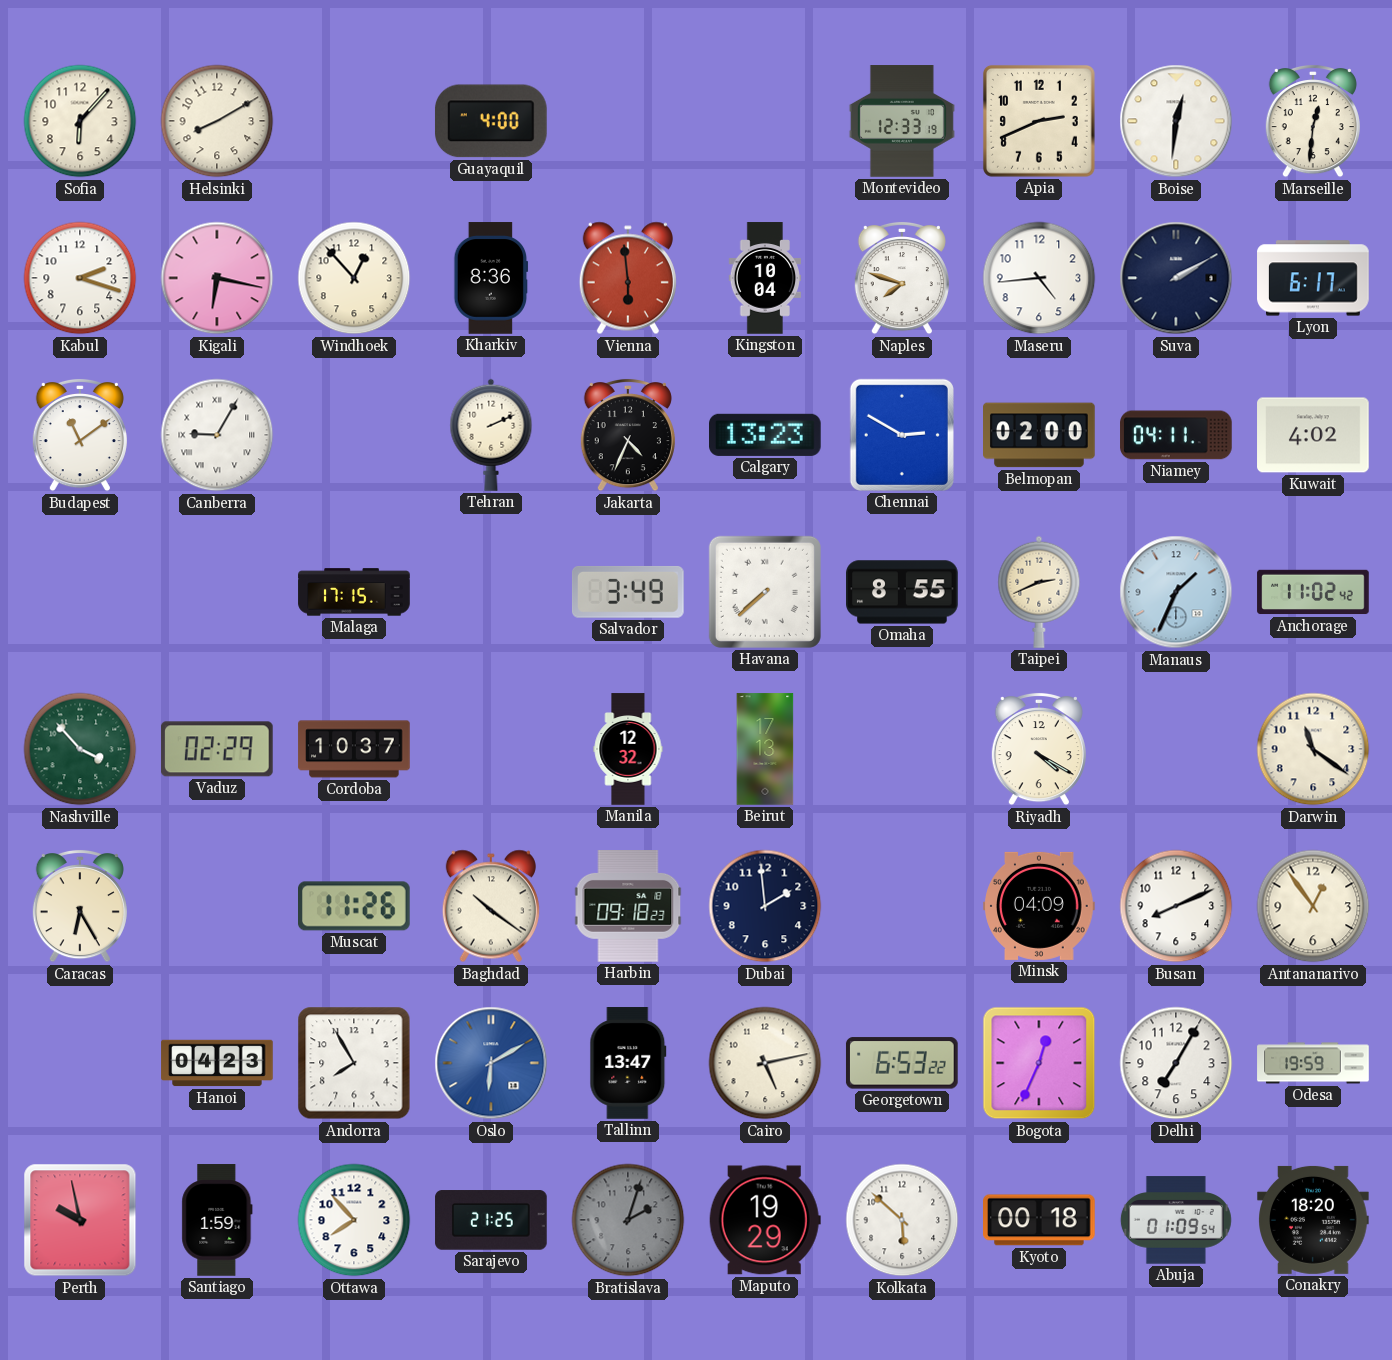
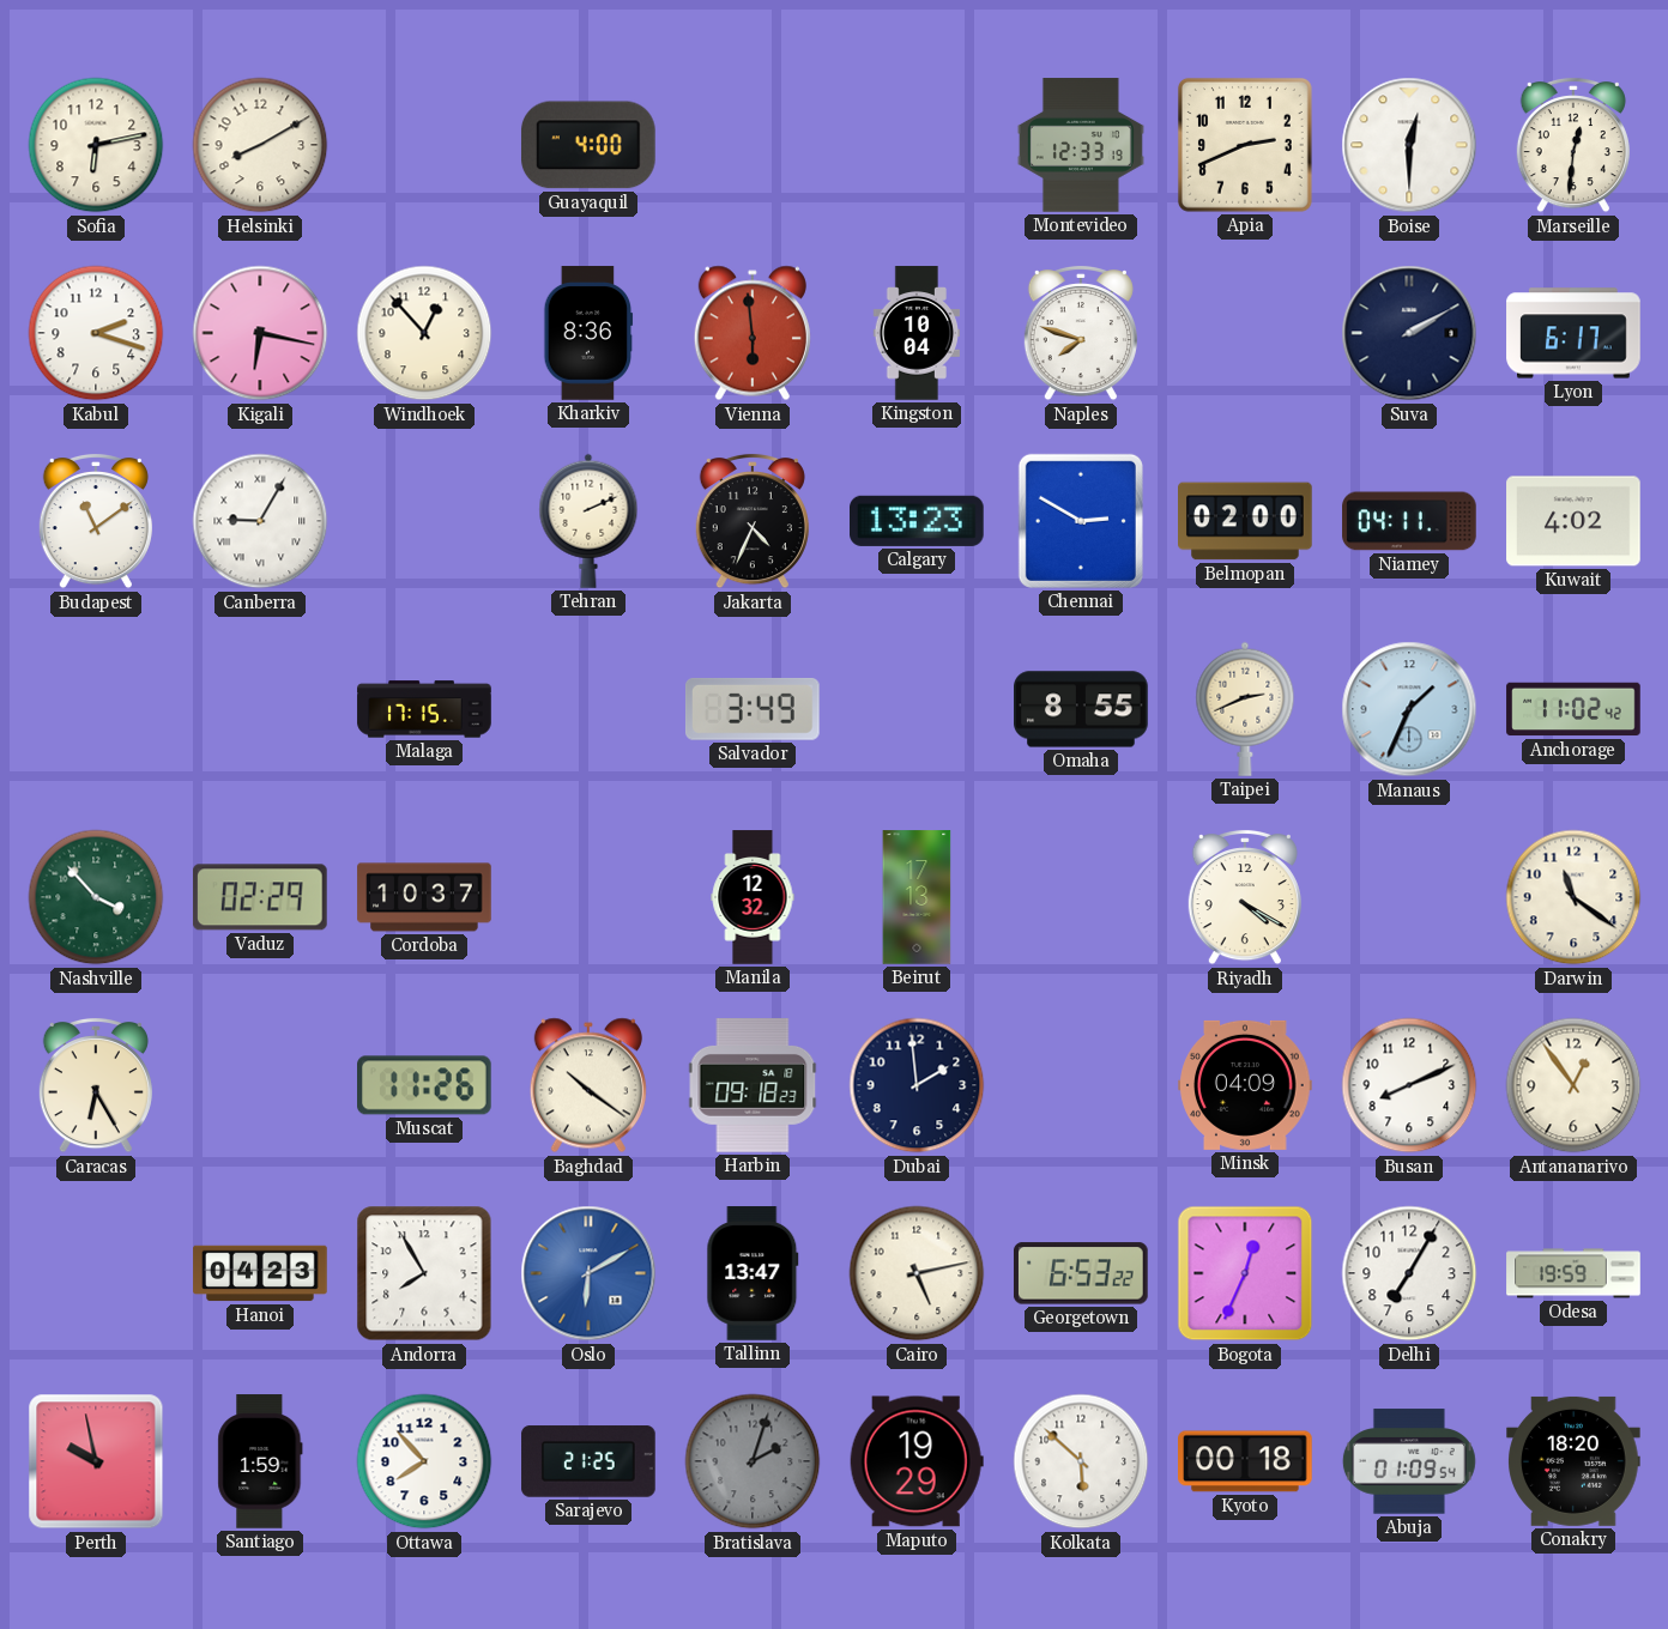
Sofia: 6:07 -> 6:13
Boise: 12:31 -> 12:30
Maseru: 4:44 -> none
Havana: 7:38 -> none
